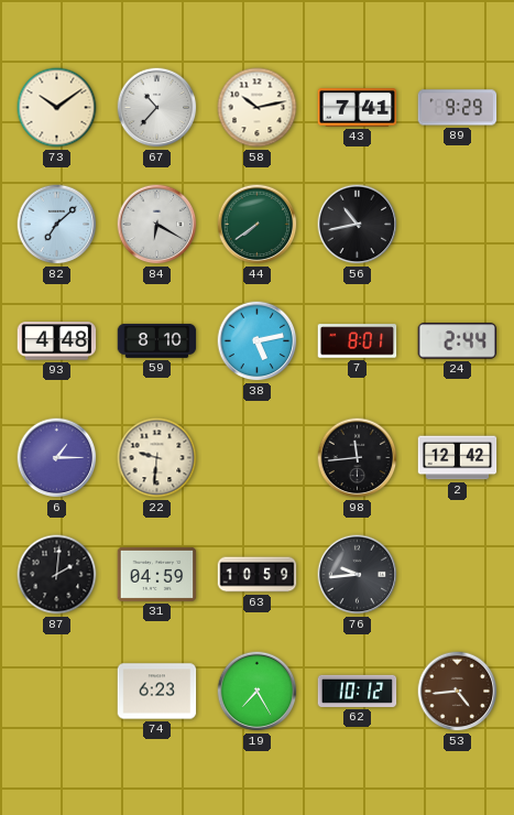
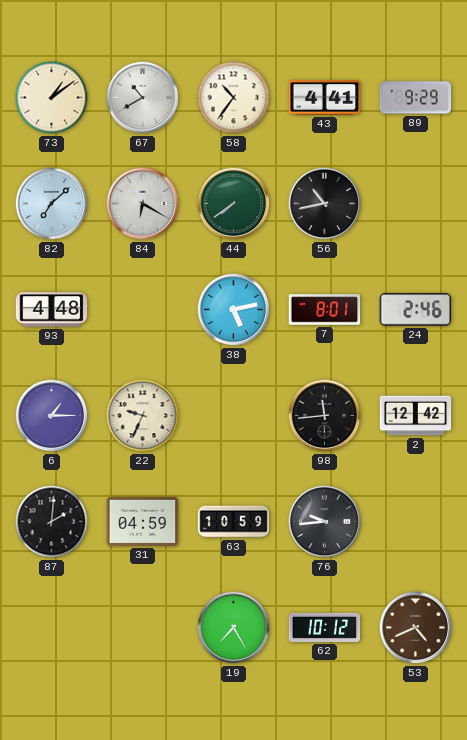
73: 10:09 -> 1:09
67: 10:37 -> 10:40
58: 10:13 -> 10:36
43: 7:41 -> 4:41
59: 8:10 -> none
24: 2:44 -> 2:46
22: 9:31 -> 9:34
74: 6:23 -> none
53: 4:44 -> 4:41
